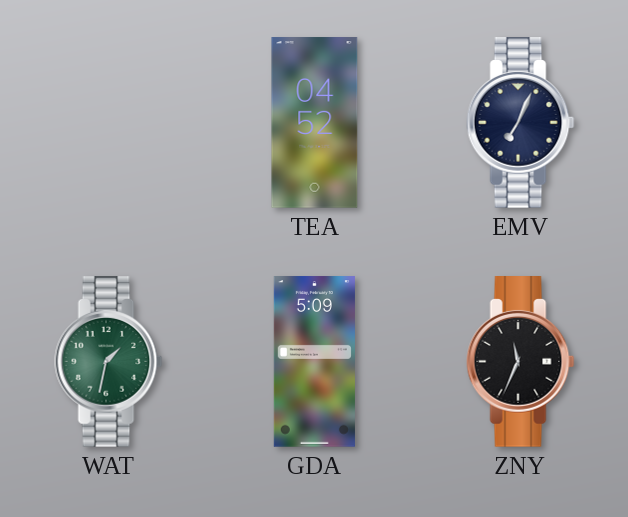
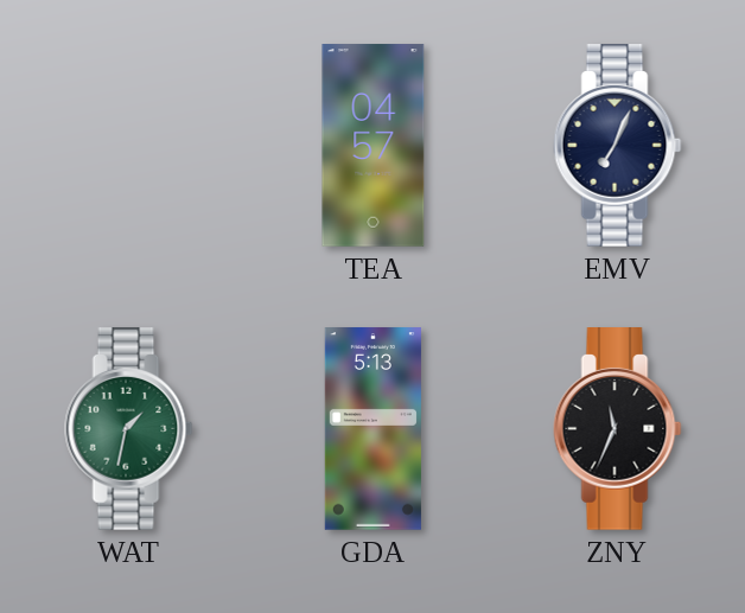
TEA: 04:52 -> 04:57
GDA: 5:09 -> 5:13
